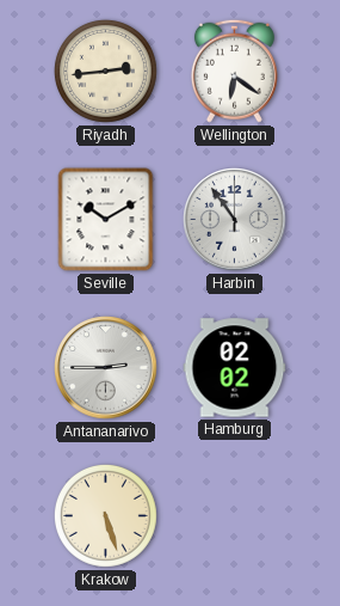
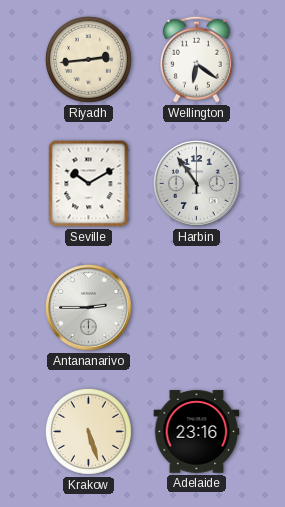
Hamburg: 02:02 -> none
Adelaide: none -> 23:16
